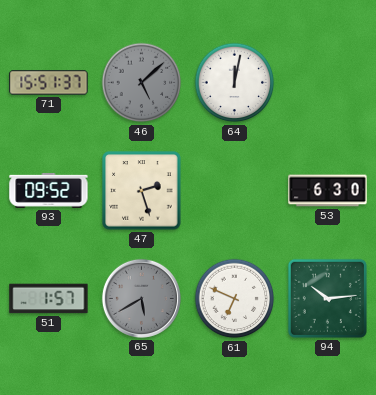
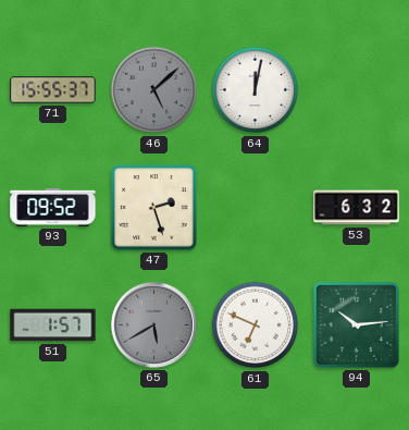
71: 15:51 -> 15:55
53: 6:30 -> 6:32
